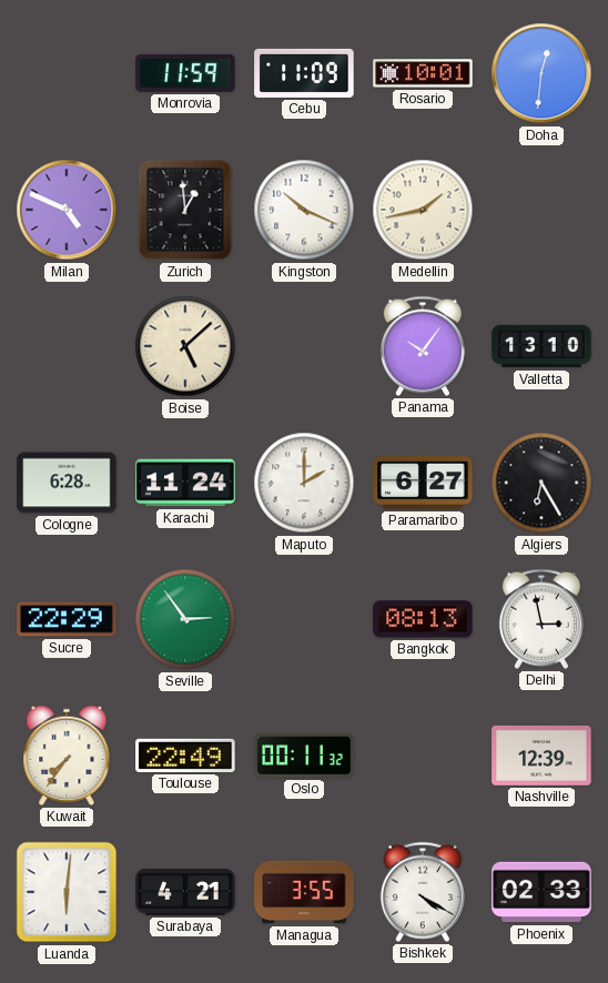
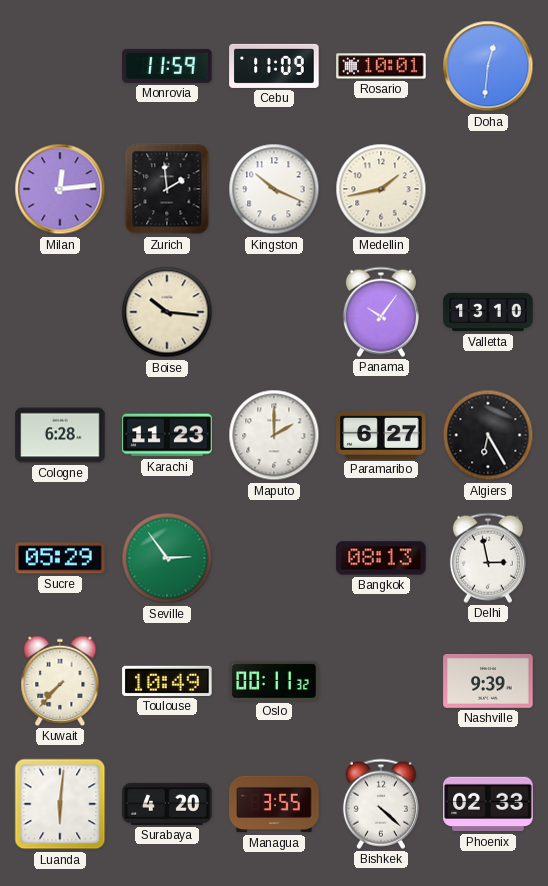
Milan: 4:49 -> 12:14
Zurich: 12:59 -> 1:59
Boise: 5:08 -> 10:16
Karachi: 11:24 -> 11:23
Sucre: 22:29 -> 05:29
Kuwait: 7:36 -> 7:37
Toulouse: 22:49 -> 10:49
Nashville: 12:39 -> 9:39
Surabaya: 4:21 -> 4:20
Bishkek: 4:20 -> 4:22
